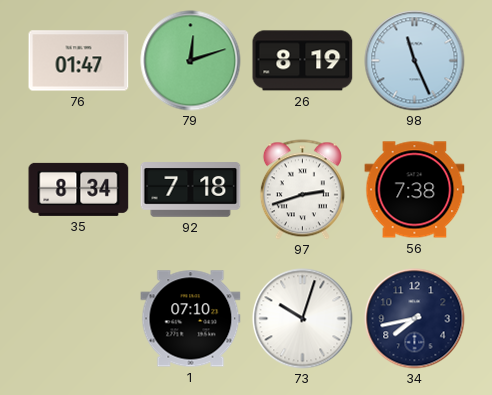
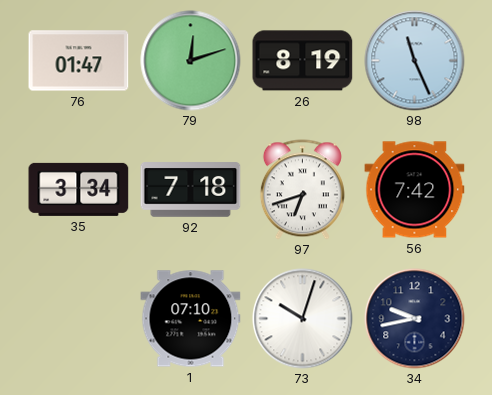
35: 8:34 -> 3:34
97: 2:42 -> 6:42
56: 7:38 -> 7:42
34: 7:43 -> 9:43
